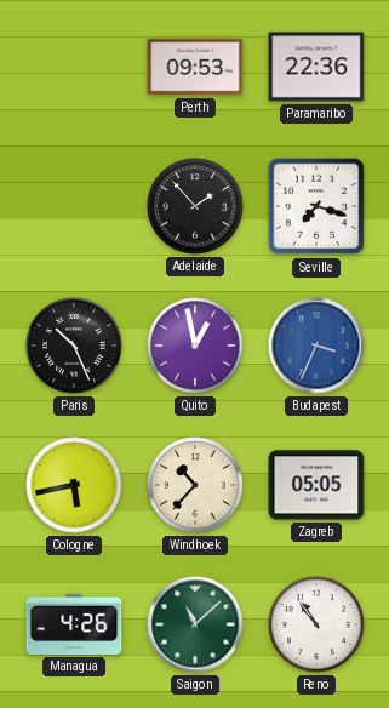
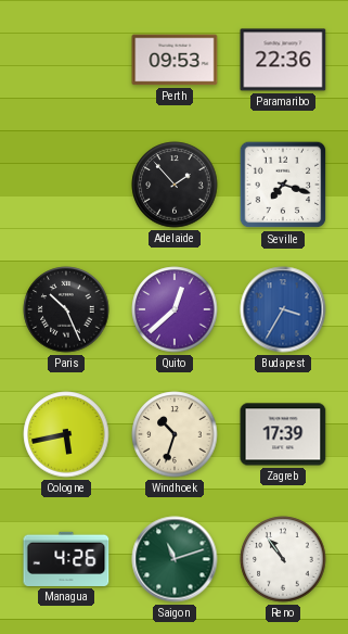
Quito: 12:58 -> 12:38
Budapest: 3:34 -> 3:35
Windhoek: 10:37 -> 10:33
Zagreb: 05:05 -> 17:39
Saigon: 11:08 -> 11:12
